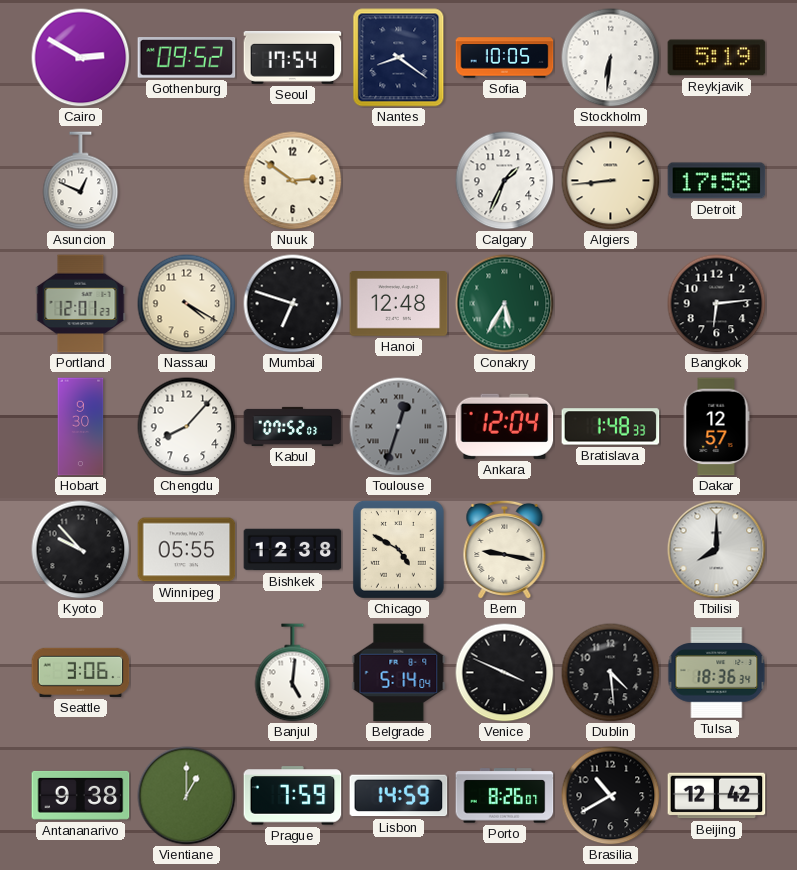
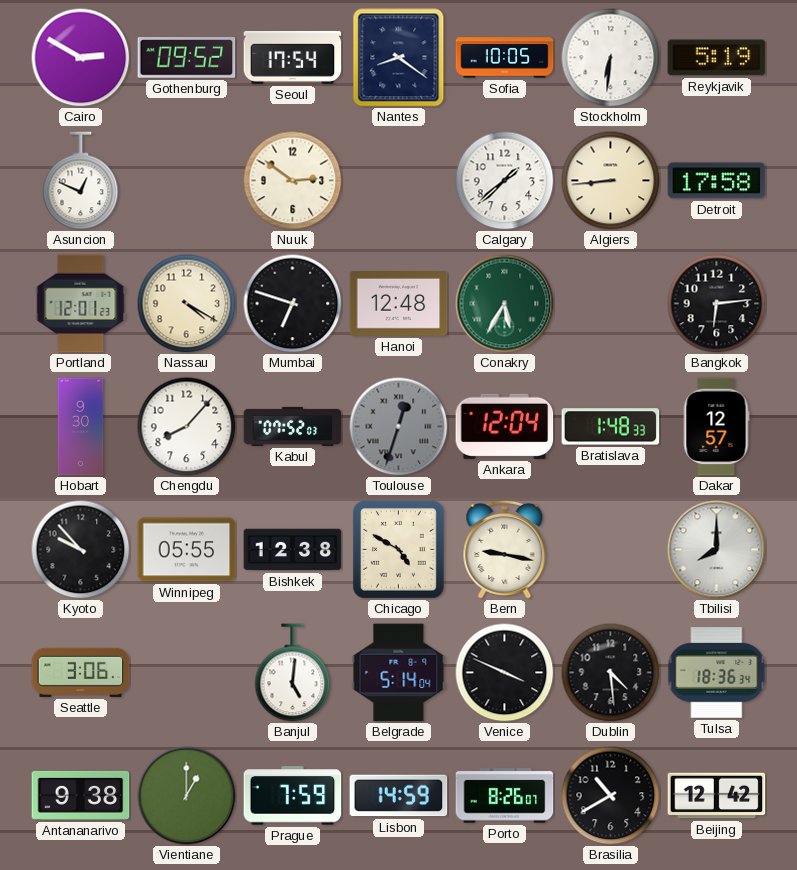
Calgary: 1:34 -> 1:38
